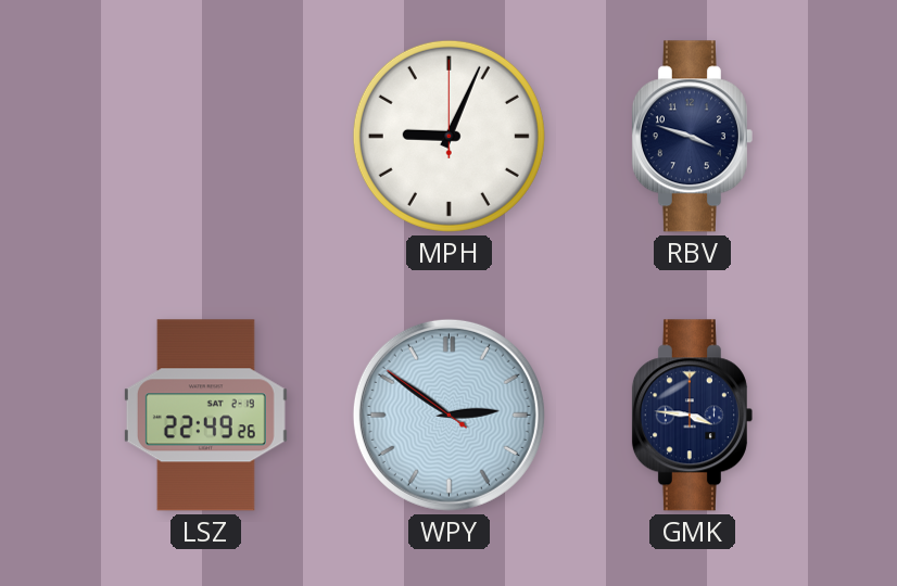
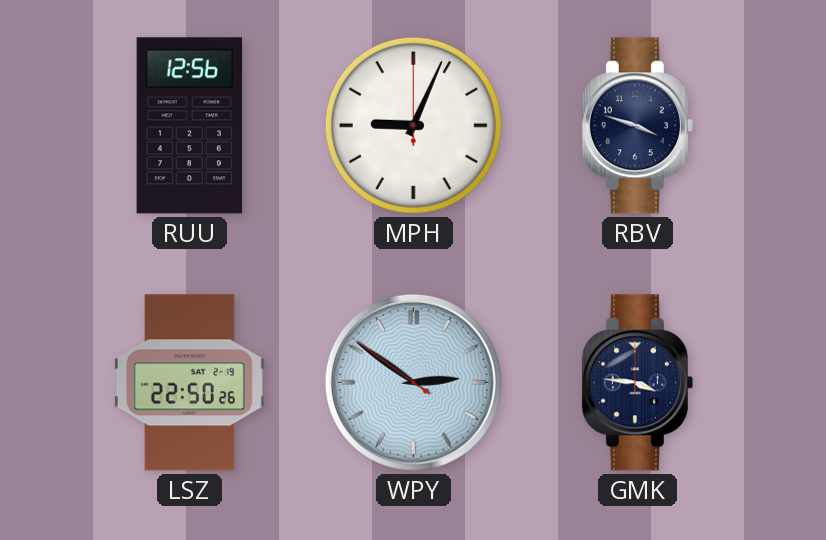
RUU: none -> 12:56
LSZ: 22:49 -> 22:50
